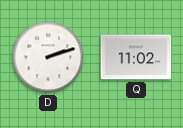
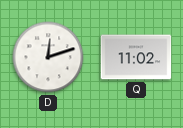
D: 2:12 -> 12:12
